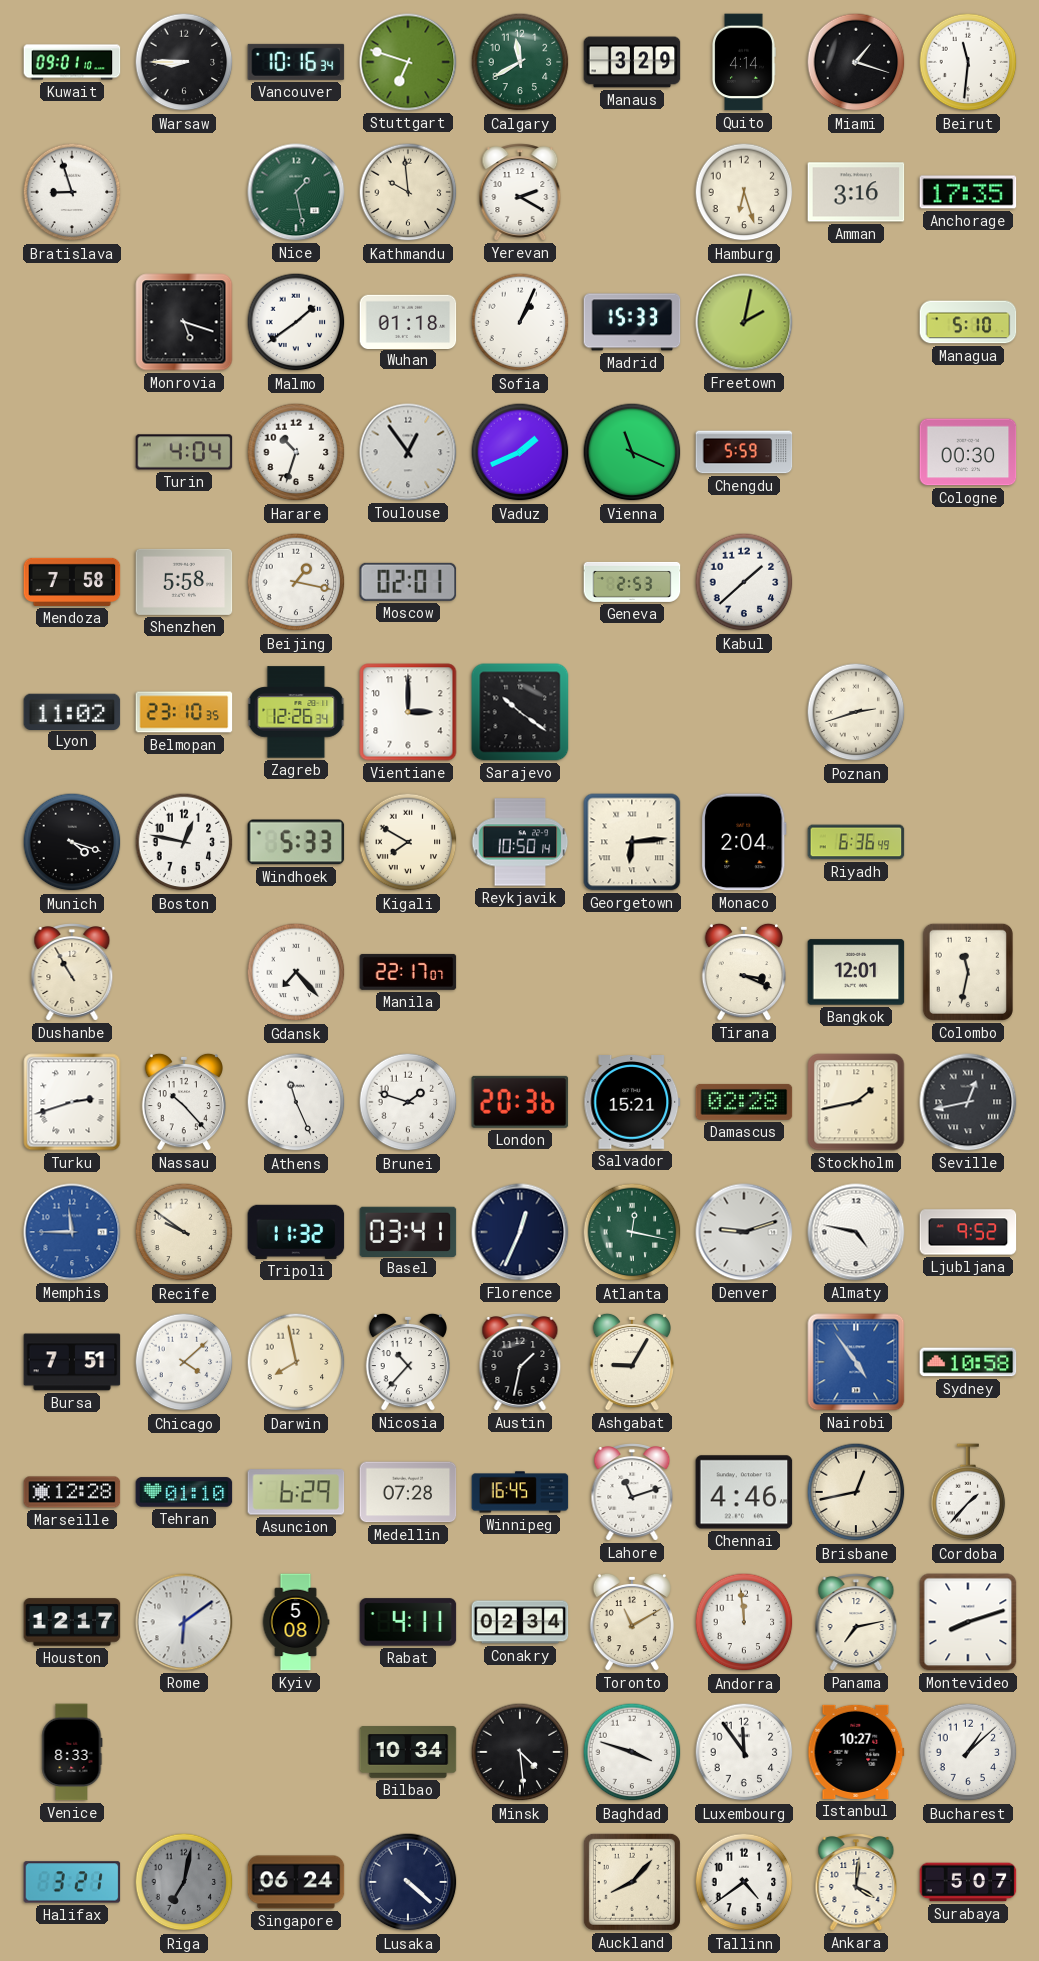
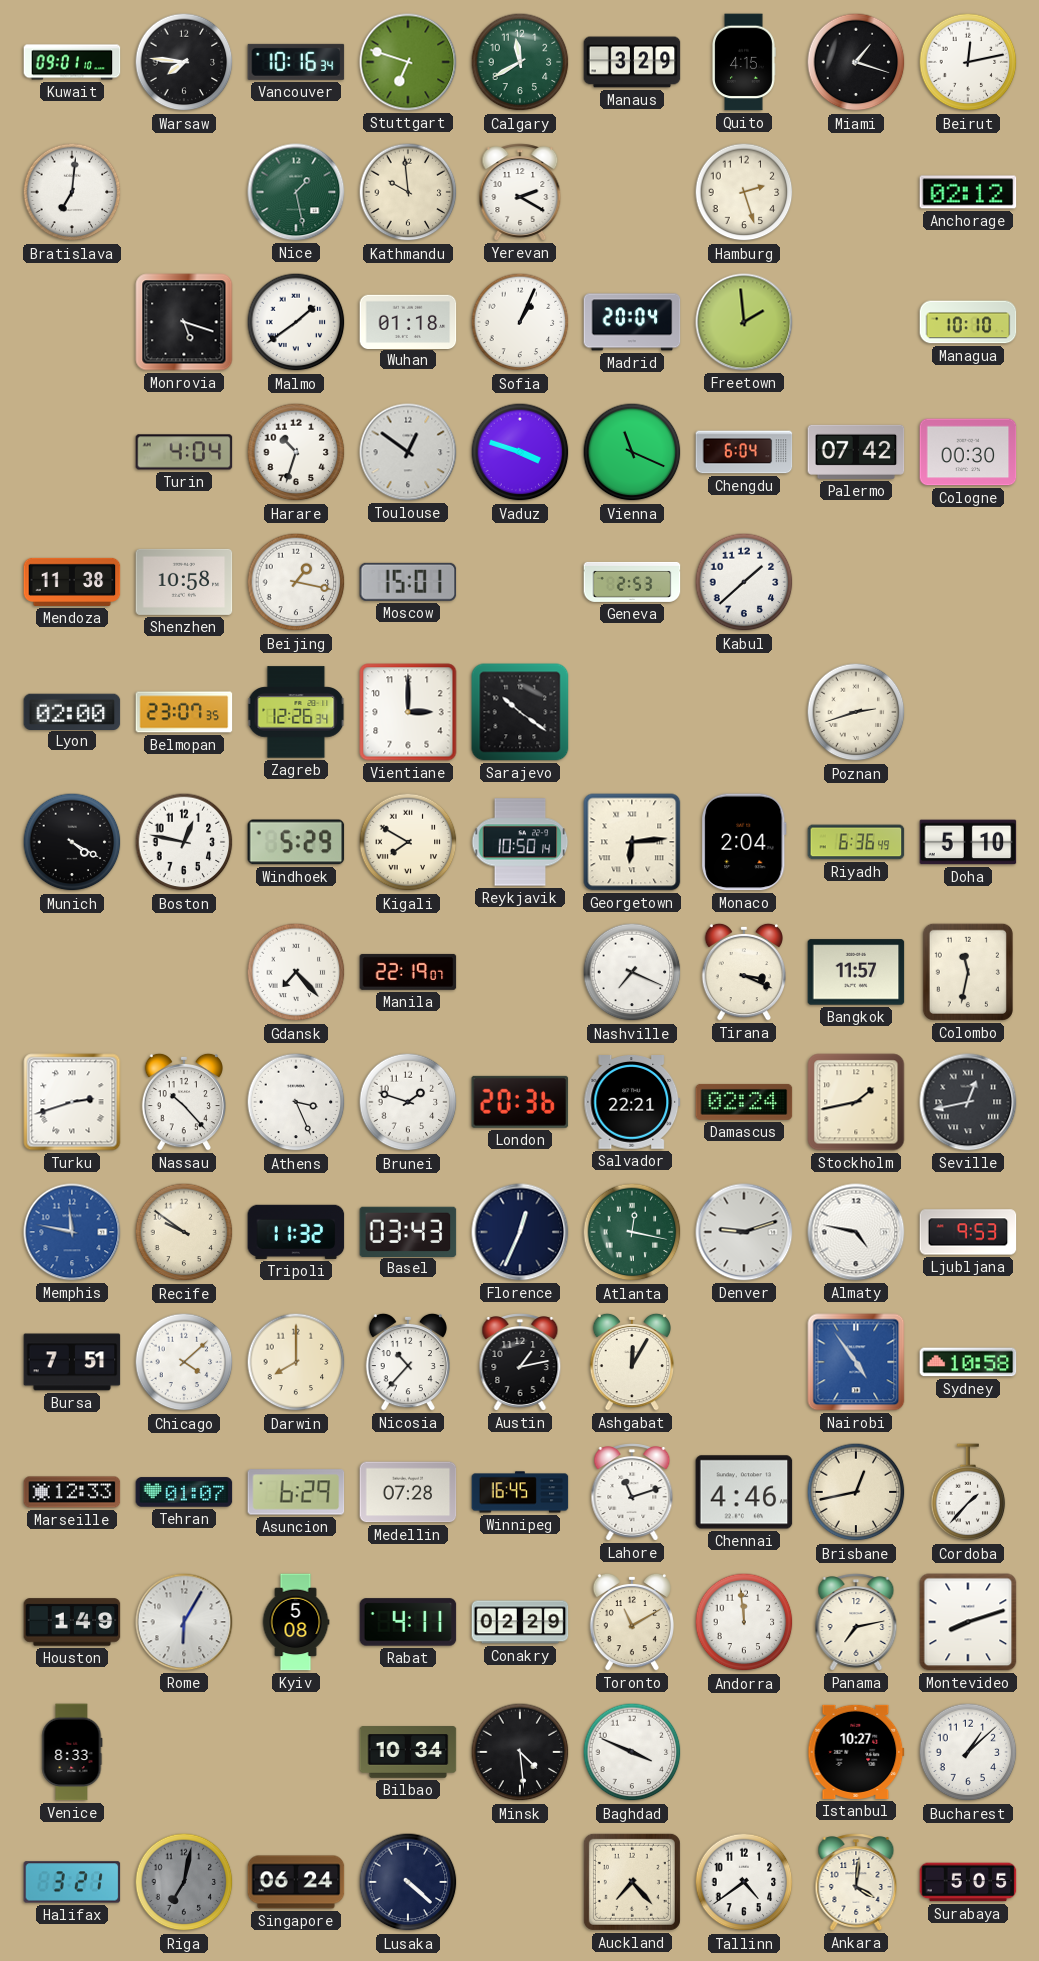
Warsaw: 8:45 -> 7:46
Quito: 4:14 -> 4:15
Beirut: 11:31 -> 12:13
Bratislava: 8:57 -> 7:01
Hamburg: 6:27 -> 2:27
Amman: 3:16 -> none
Anchorage: 17:35 -> 02:12
Madrid: 15:33 -> 20:04
Freetown: 2:02 -> 1:59
Managua: 5:10 -> 10:10
Toulouse: 12:54 -> 12:51
Vaduz: 1:41 -> 3:48
Chengdu: 5:59 -> 6:04
Palermo: none -> 07:42
Mendoza: 7:58 -> 11:38
Shenzhen: 5:58 -> 10:58
Moscow: 02:01 -> 15:01
Lyon: 11:02 -> 02:00
Belmopan: 23:10 -> 23:07
Munich: 4:18 -> 4:20
Windhoek: 5:33 -> 5:29
Doha: none -> 5:10
Dushanbe: 10:55 -> none
Manila: 22:17 -> 22:19
Nashville: none -> 7:19
Bangkok: 12:01 -> 11:57
Athens: 11:26 -> 3:26
Salvador: 15:21 -> 22:21
Damascus: 02:28 -> 02:24
Memphis: 11:45 -> 11:47
Basel: 03:41 -> 03:43
Ljubljana: 9:52 -> 9:53
Darwin: 7:58 -> 8:00
Austin: 1:32 -> 1:13
Ashgabat: 9:05 -> 12:05
Marseille: 12:28 -> 12:33
Tehran: 01:10 -> 01:07
Houston: 12:17 -> 1:49
Rome: 6:09 -> 6:05
Conakry: 02:34 -> 02:29
Baghdad: 3:48 -> 3:49
Luxembourg: 11:54 -> none
Auckland: 8:07 -> 7:23
Surabaya: 5:07 -> 5:05
